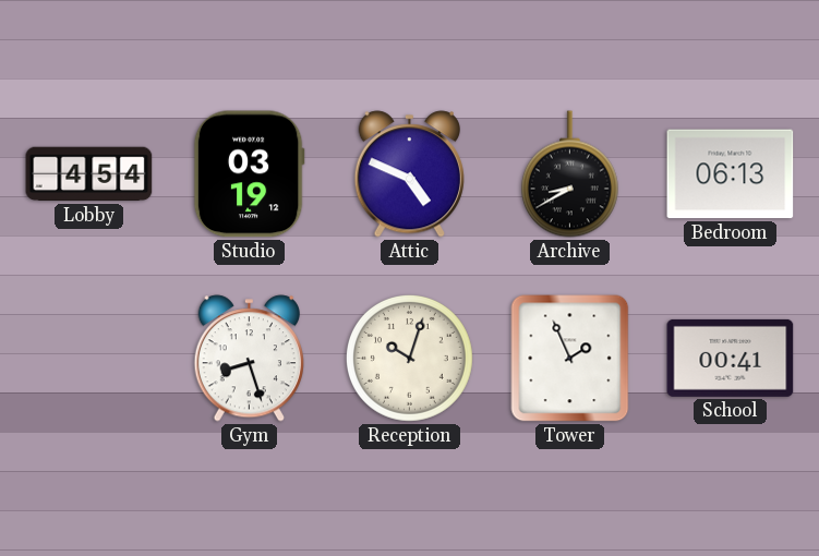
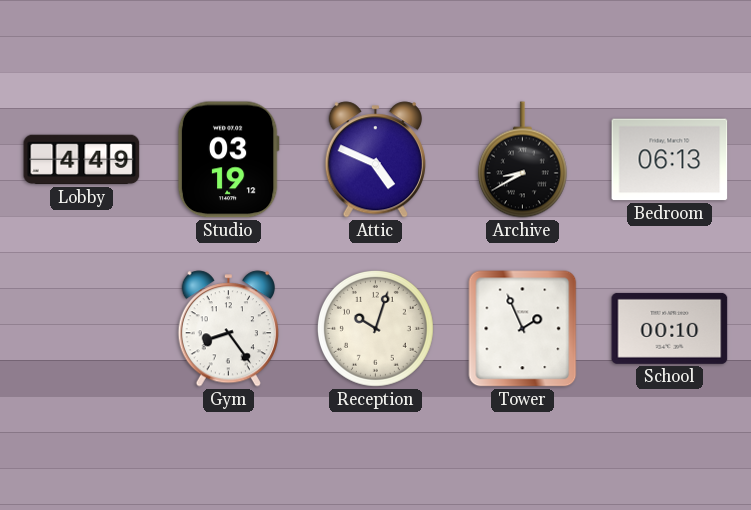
Lobby: 4:54 -> 4:49
Gym: 8:27 -> 8:24
School: 00:41 -> 00:10
